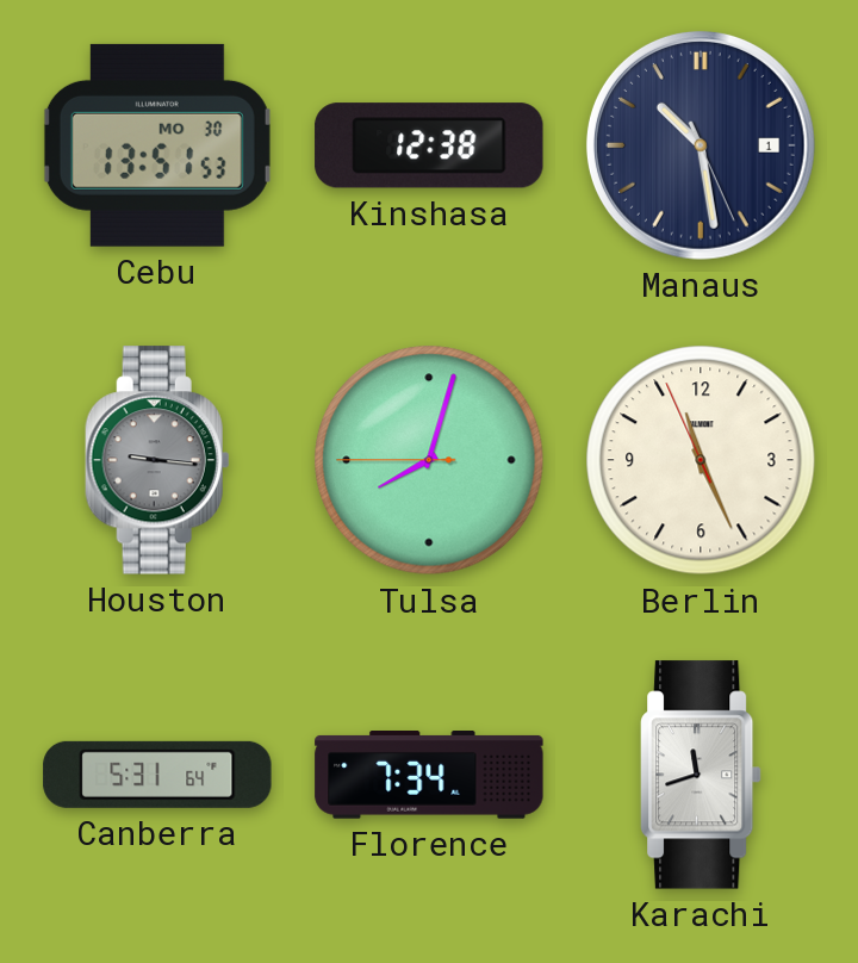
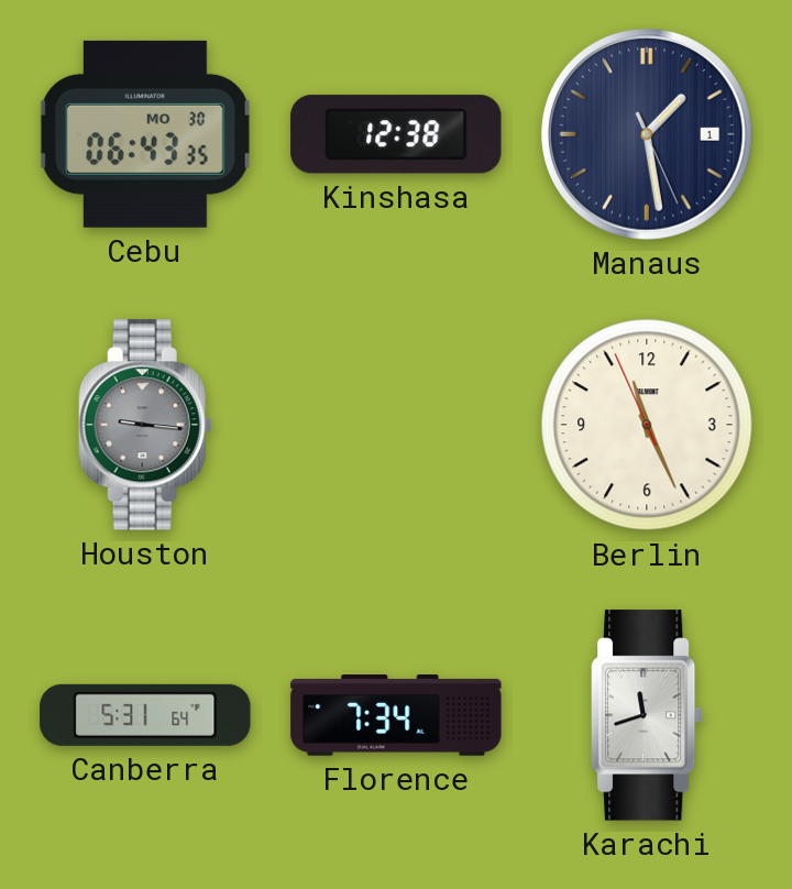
Cebu: 13:51 -> 06:43
Manaus: 10:28 -> 1:28
Tulsa: 8:02 -> none
